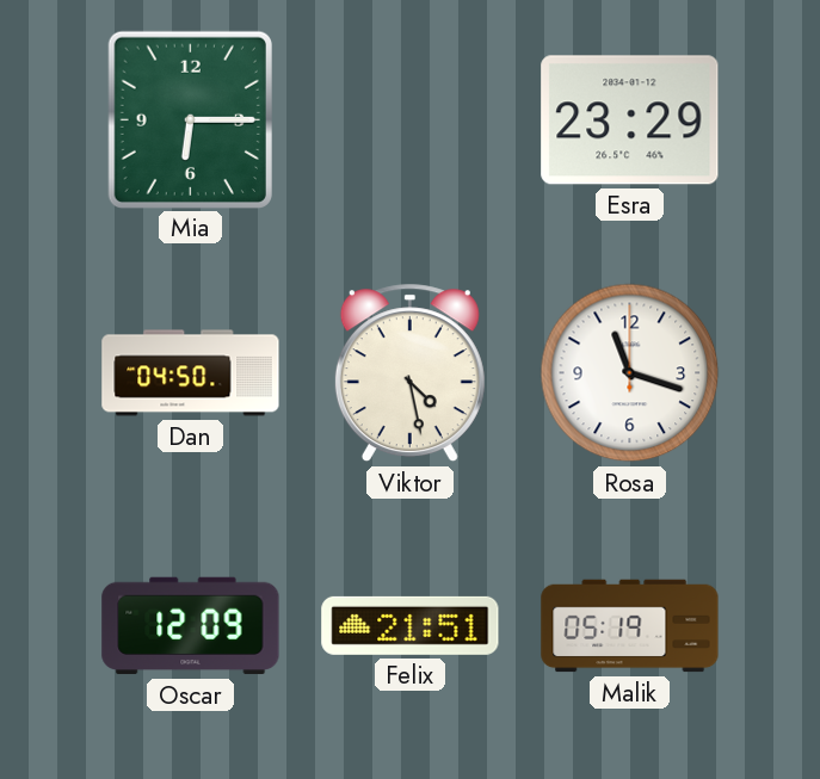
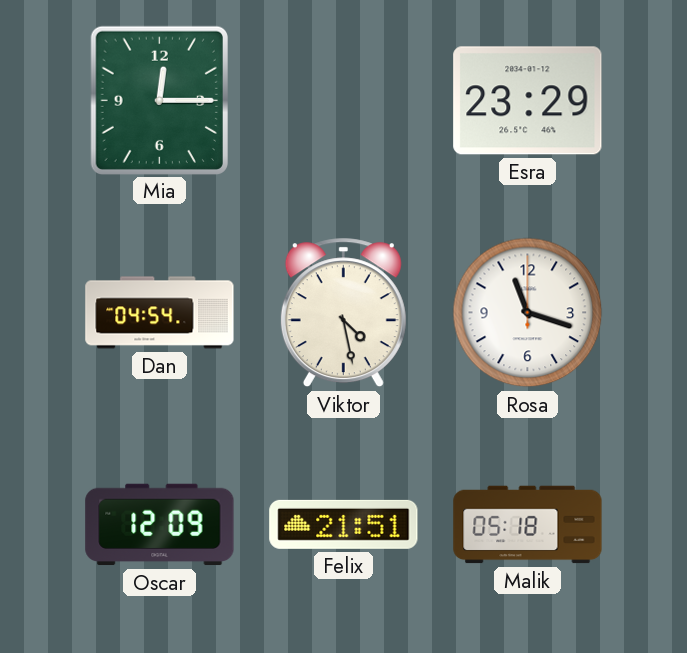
Mia: 6:15 -> 12:15
Dan: 04:50 -> 04:54
Malik: 05:19 -> 05:18
